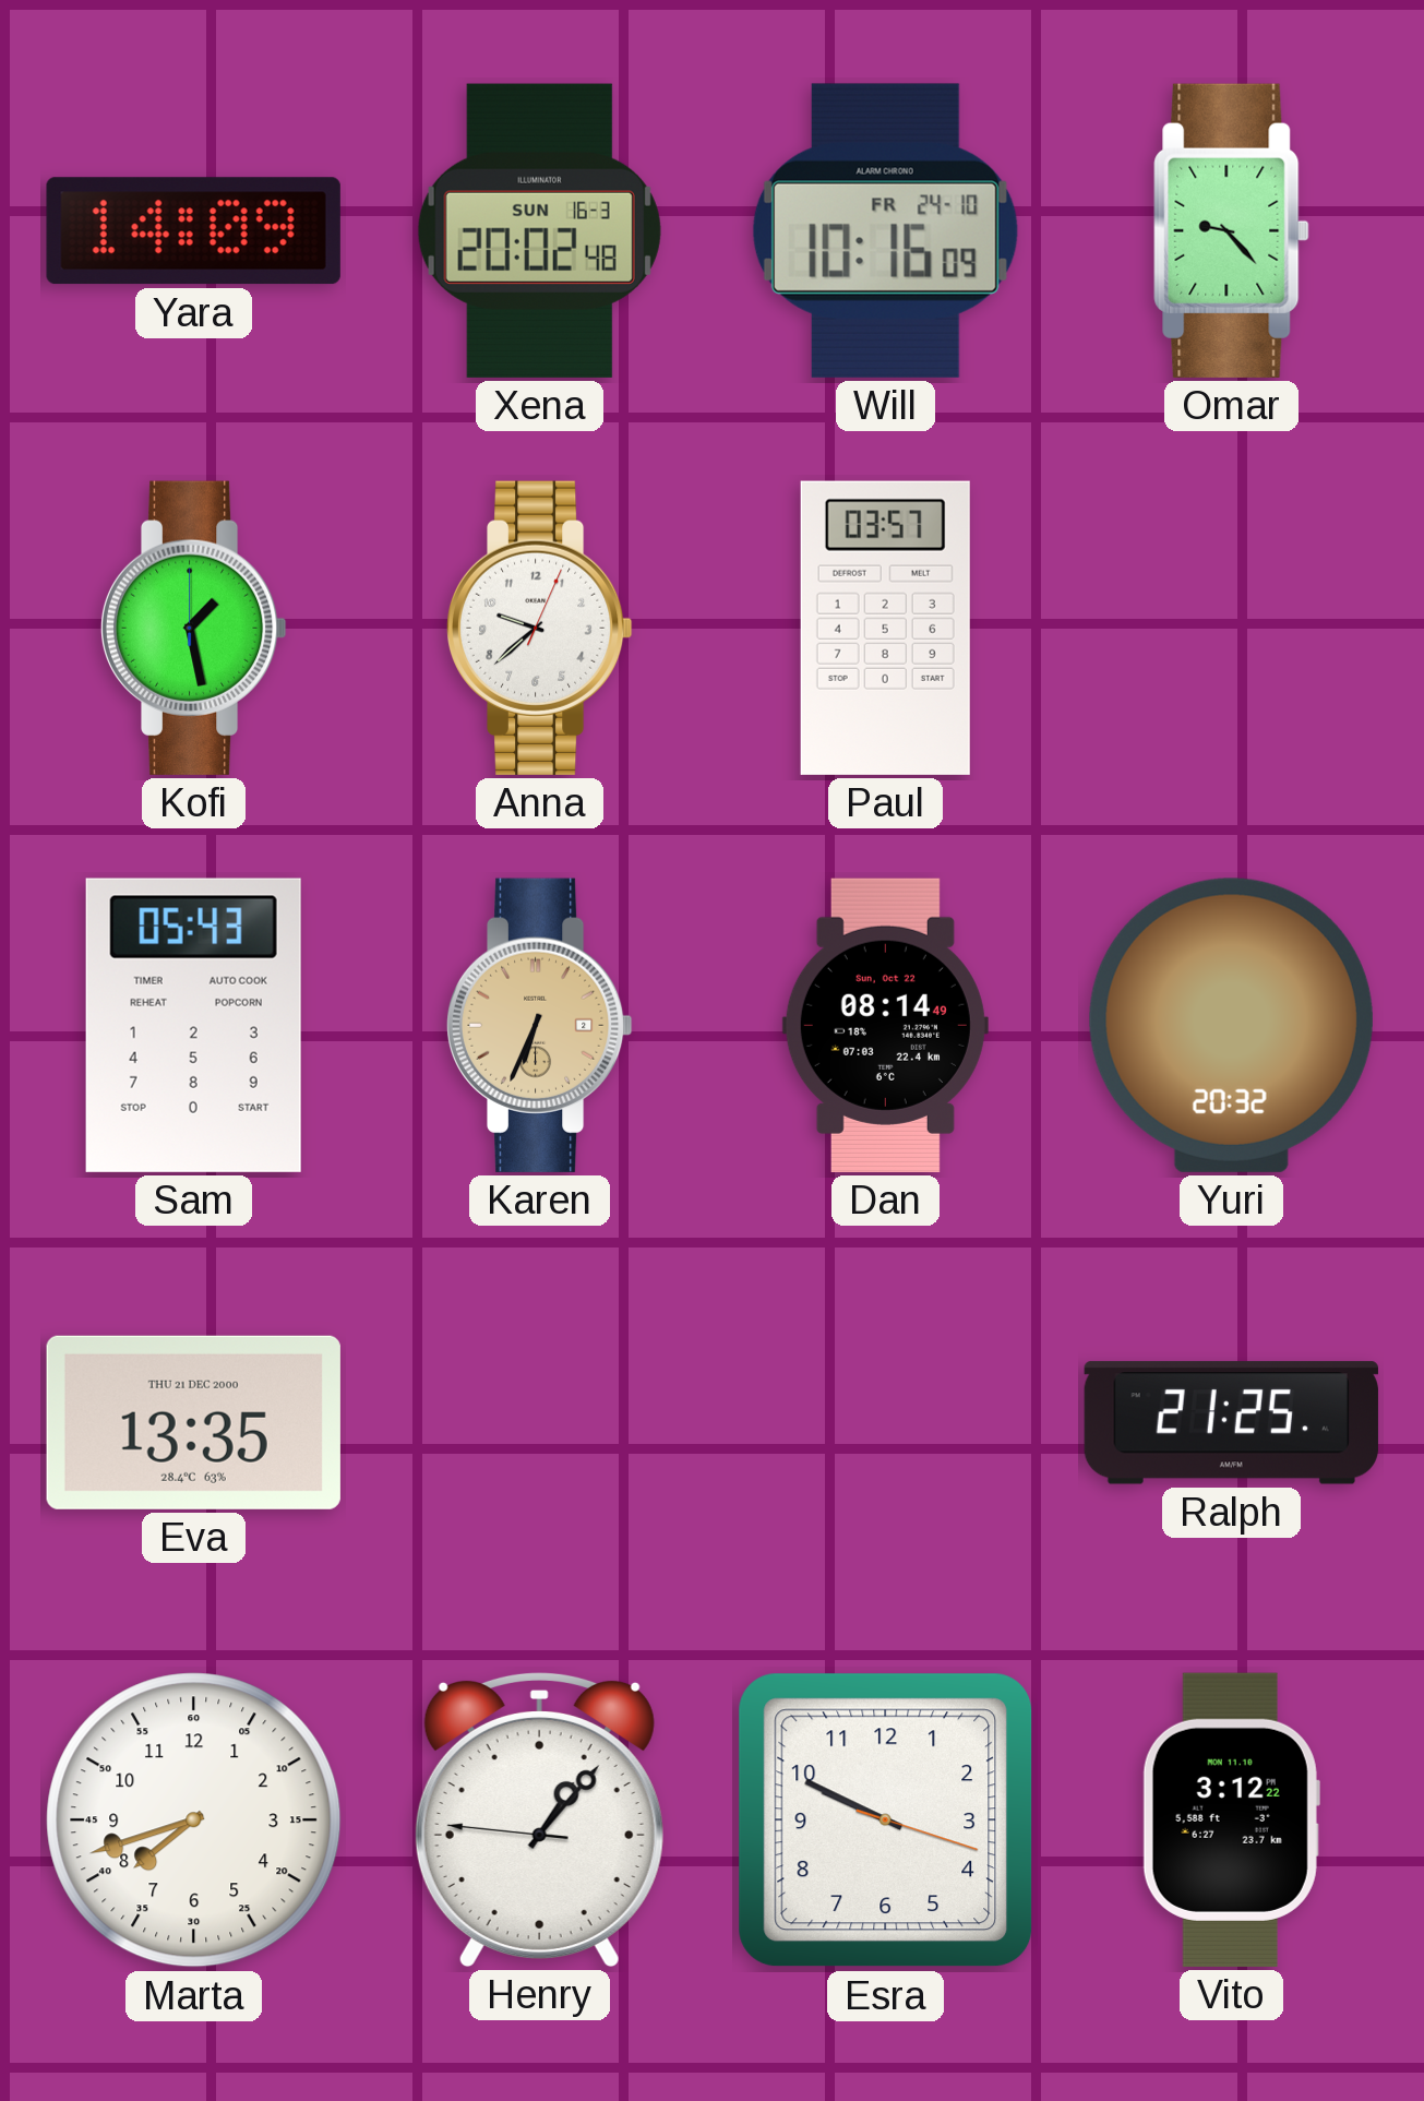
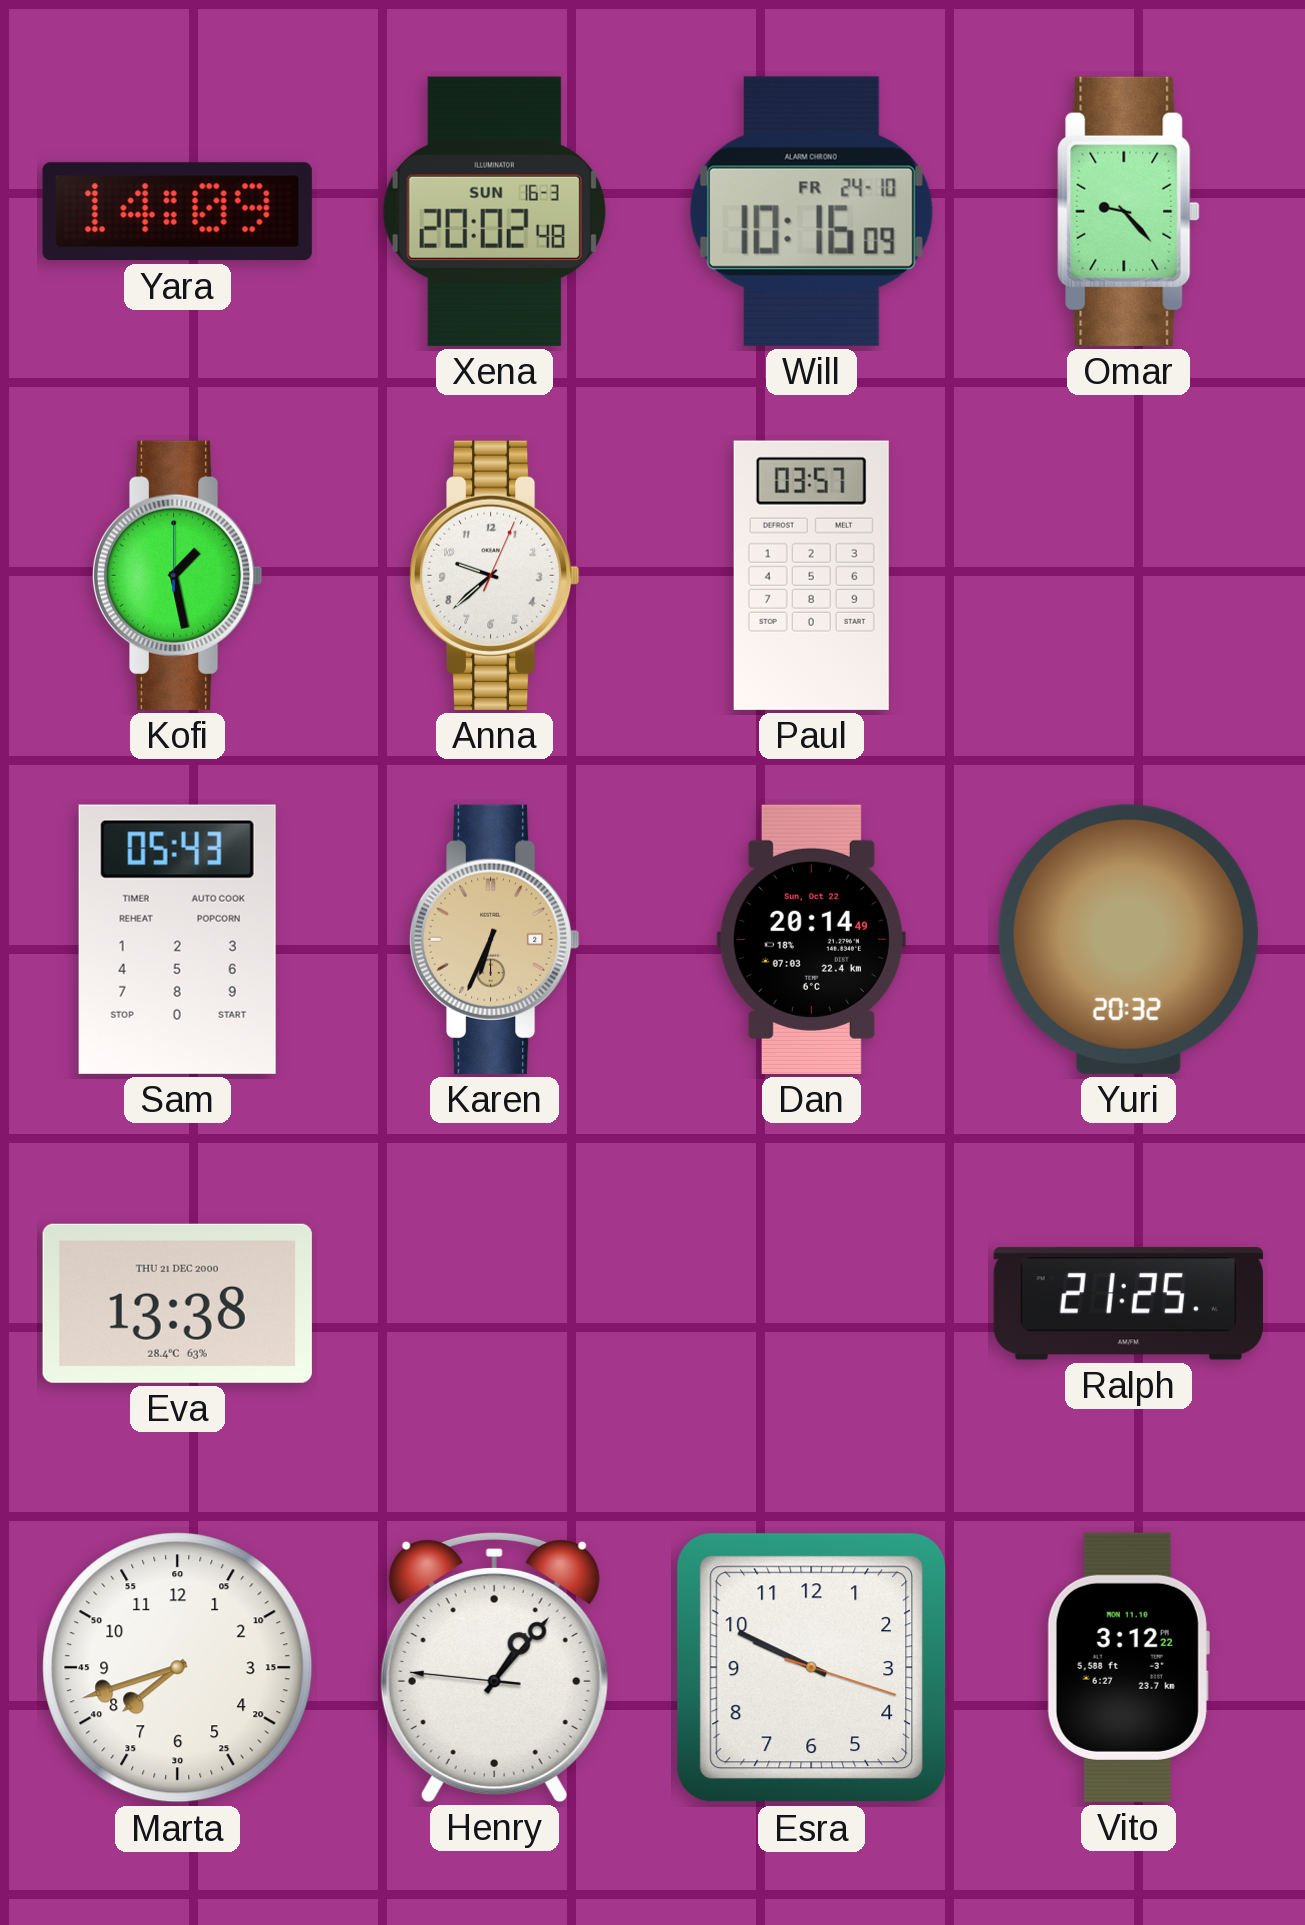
Dan: 08:14 -> 20:14
Eva: 13:35 -> 13:38
